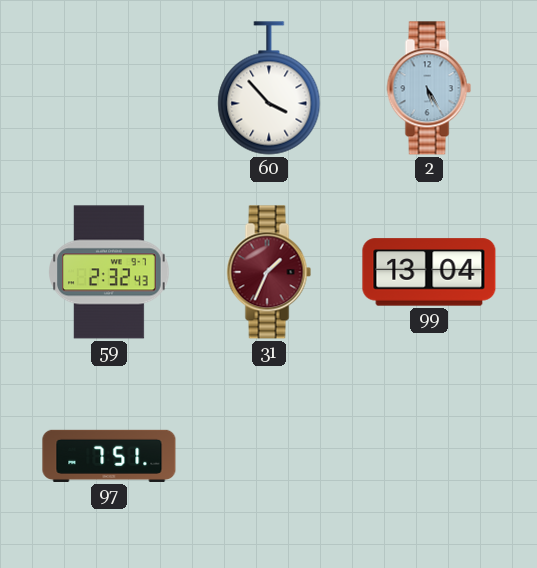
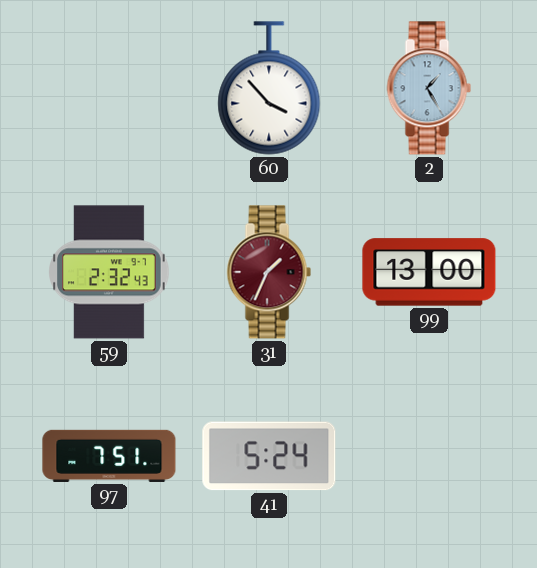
2: 5:25 -> 1:25
99: 13:04 -> 13:00
41: none -> 5:24
